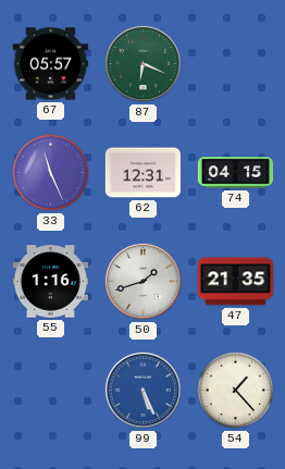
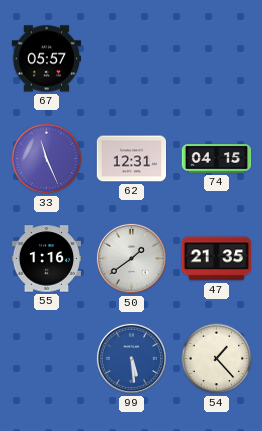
87: 6:19 -> none
50: 1:42 -> 1:39
99: 5:26 -> 5:29
